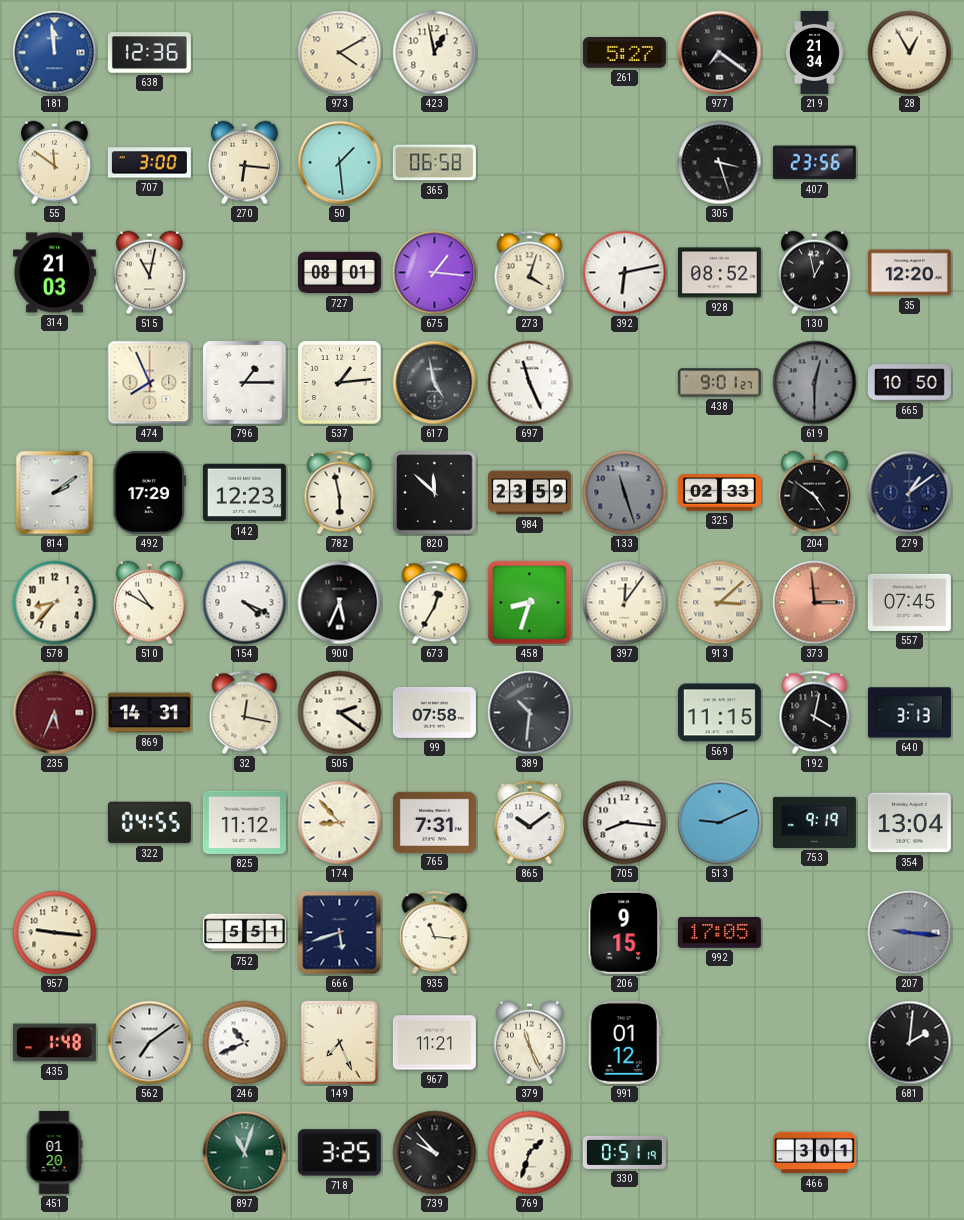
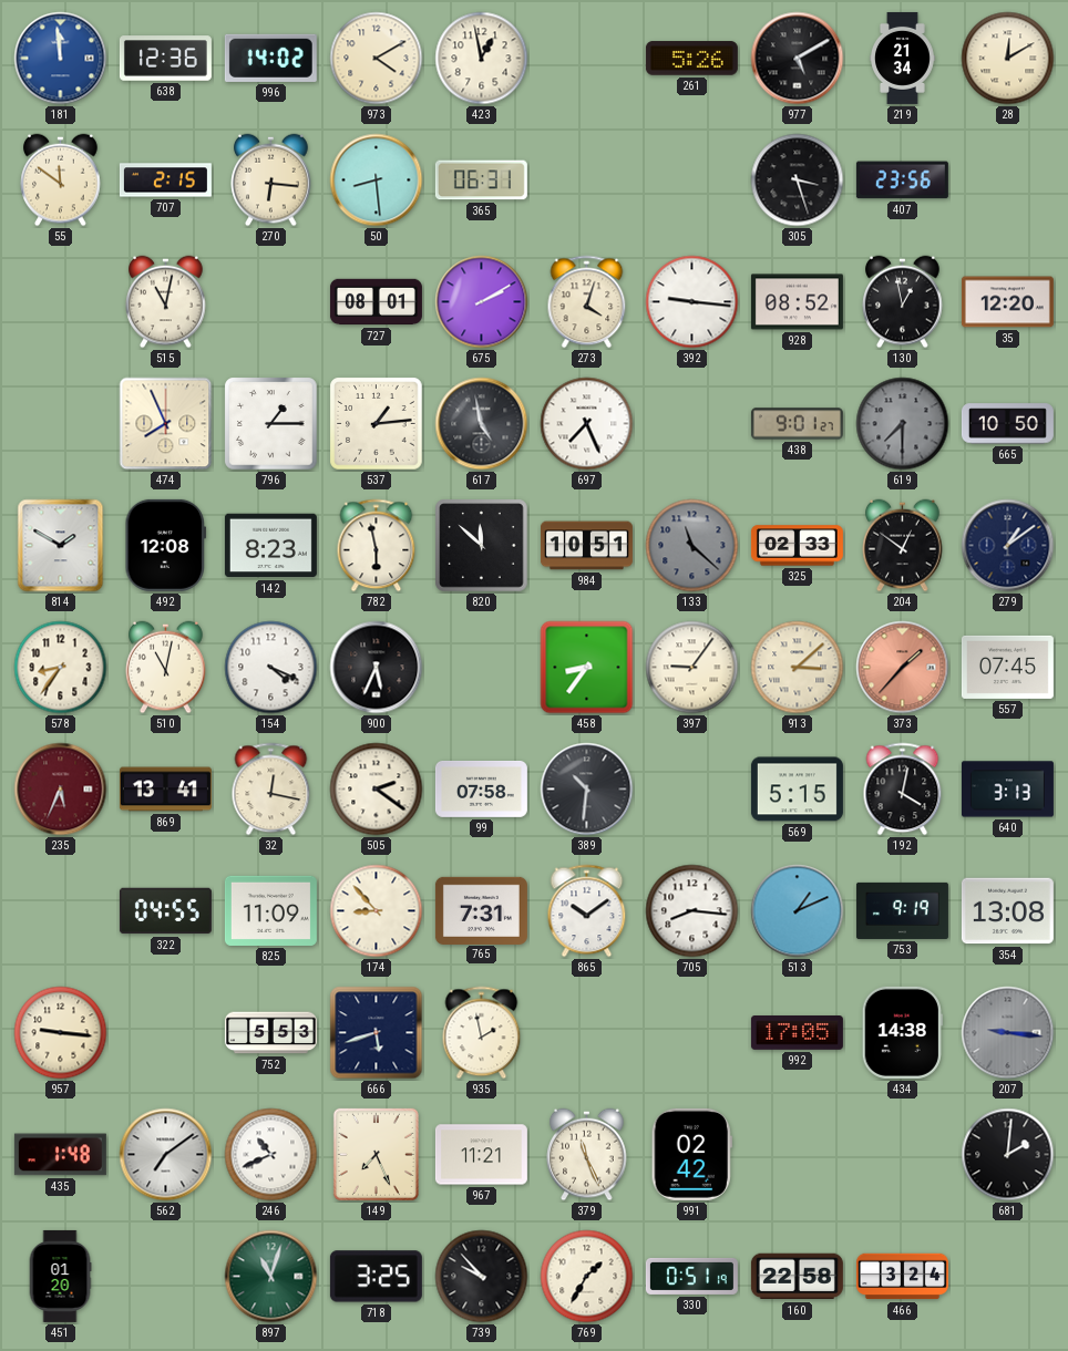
996: none -> 14:02
261: 5:27 -> 5:26
977: 7:21 -> 5:10
28: 12:55 -> 12:10
707: 3:00 -> 2:15
50: 1:29 -> 8:29
365: 06:58 -> 06:31
314: 21:03 -> none
675: 1:16 -> 2:10
392: 6:13 -> 9:16
697: 11:26 -> 7:26
619: 12:30 -> 7:30
814: 2:09 -> 1:50
492: 17:29 -> 12:08
142: 12:23 -> 8:23
984: 23:59 -> 10:51
133: 11:27 -> 11:22
204: 4:51 -> 12:51
578: 8:37 -> 8:36
510: 10:50 -> 11:02
673: 12:35 -> none
458: 8:33 -> 8:36
397: 12:06 -> 9:06
373: 2:59 -> 1:37
869: 14:31 -> 13:41
569: 11:15 -> 5:15
825: 11:12 -> 11:09
513: 9:11 -> 1:11
354: 13:04 -> 13:08
752: 5:51 -> 5:53
935: 11:16 -> 1:58
206: 9:15 -> none
434: none -> 14:38
991: 01:12 -> 02:42
769: 1:33 -> 1:35
160: none -> 22:58
466: 3:01 -> 3:24
